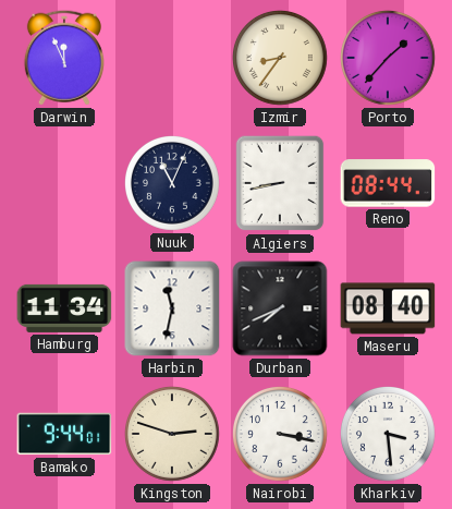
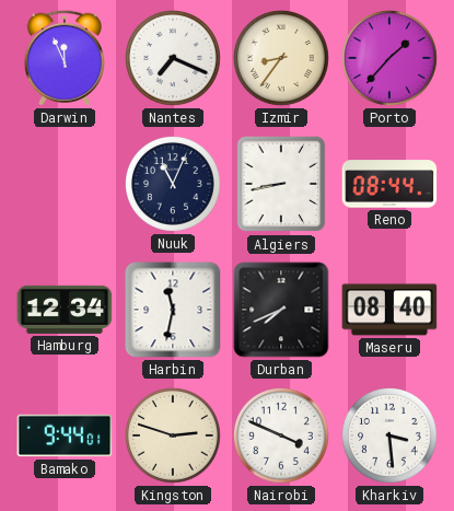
Nantes: none -> 7:19
Hamburg: 11:34 -> 12:34
Nairobi: 3:17 -> 3:49
